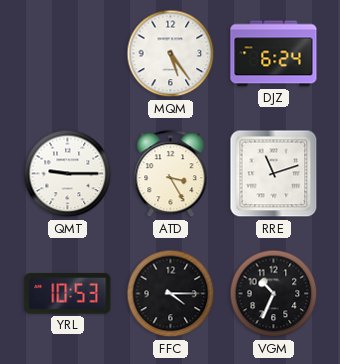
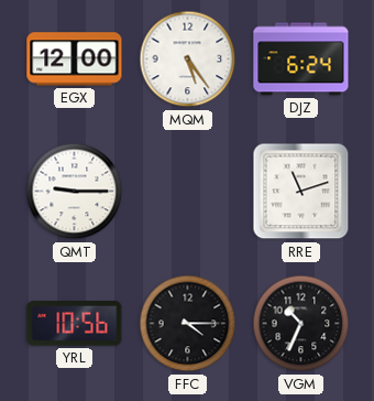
EGX: none -> 12:00
ATD: 3:25 -> none
YRL: 10:53 -> 10:56
